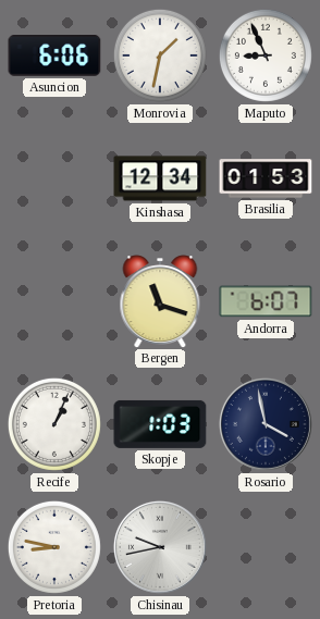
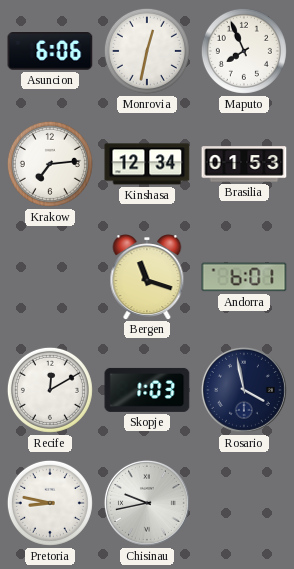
Monrovia: 1:32 -> 12:32
Maputo: 8:56 -> 7:56
Krakow: none -> 7:14
Andorra: 6:07 -> 6:01
Recife: 1:04 -> 12:10
